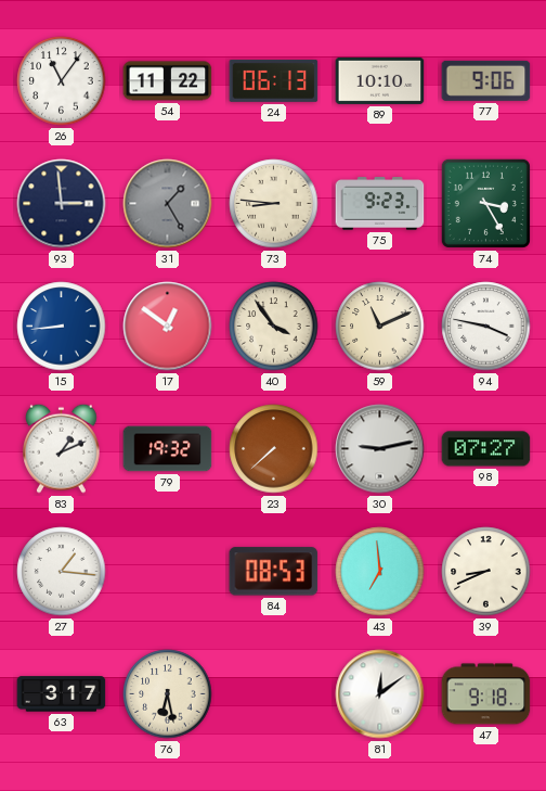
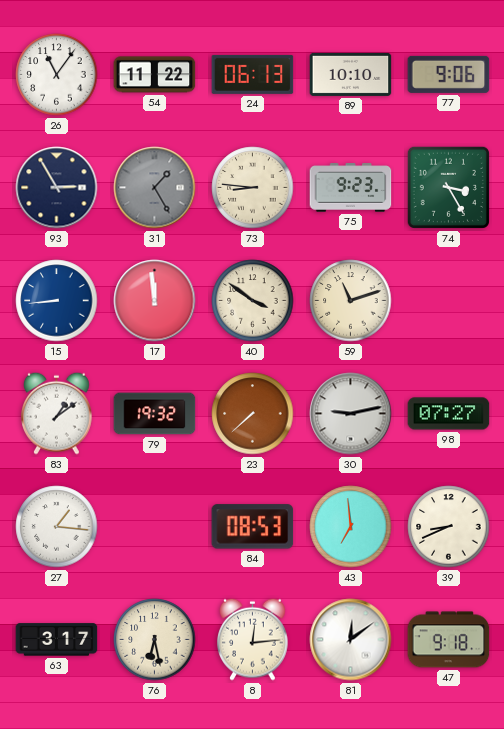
93: 2:59 -> 2:55
17: 12:51 -> 11:59
40: 3:54 -> 3:51
59: 11:11 -> 11:12
94: 3:47 -> none
83: 1:11 -> 1:09
8: none -> 12:14
